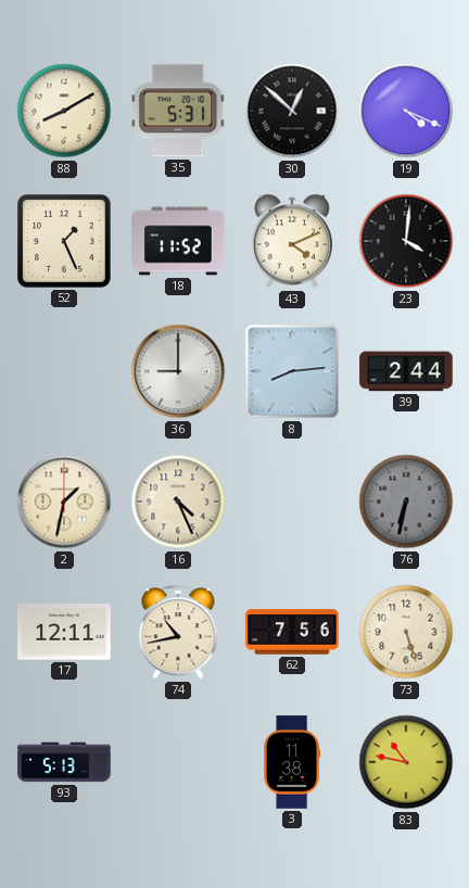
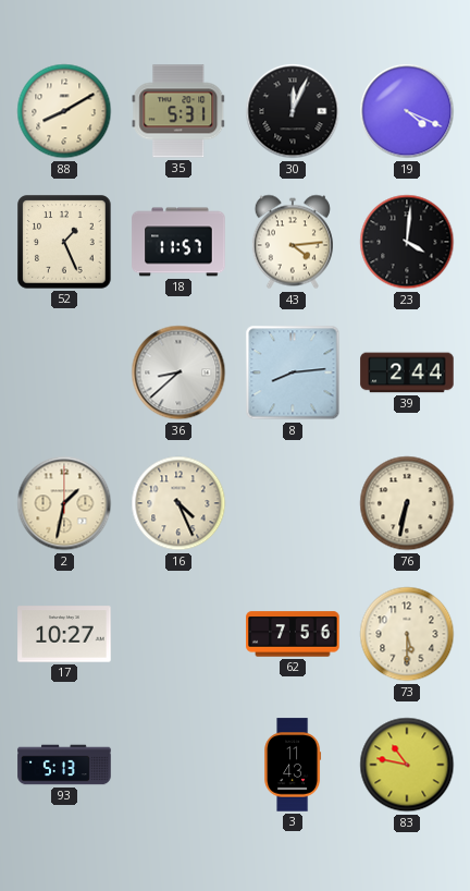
30: 12:52 -> 12:04
18: 11:52 -> 11:57
43: 4:11 -> 4:14
36: 9:00 -> 8:38
76 dial: grey -> cream
17: 12:11 -> 10:27
74: 10:43 -> none
73: 5:27 -> 5:30
3: 11:38 -> 11:43
